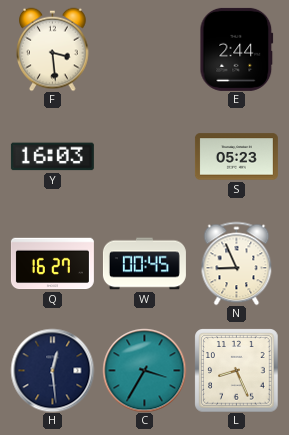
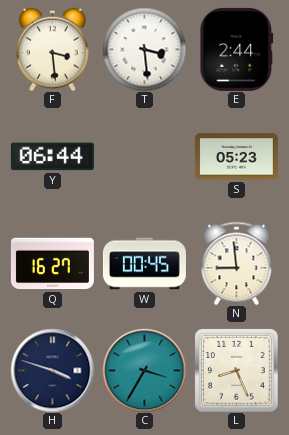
T: none -> 3:29
Y: 16:03 -> 06:44
N: 8:56 -> 8:59
H: 12:29 -> 3:48
